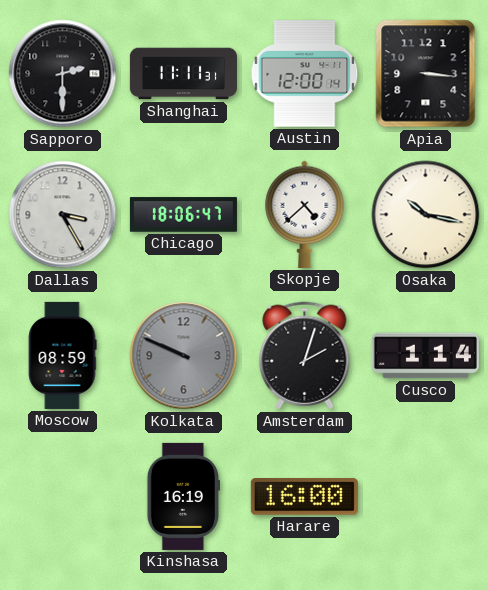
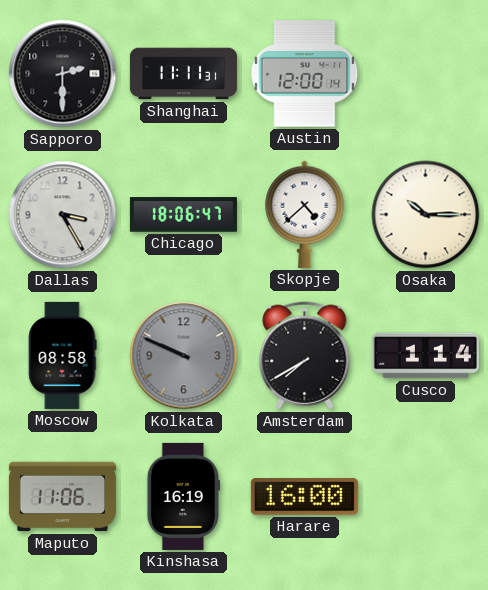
Apia: 3:16 -> none
Osaka: 10:17 -> 10:15
Moscow: 08:59 -> 08:58
Amsterdam: 2:03 -> 7:40
Maputo: none -> 11:06
